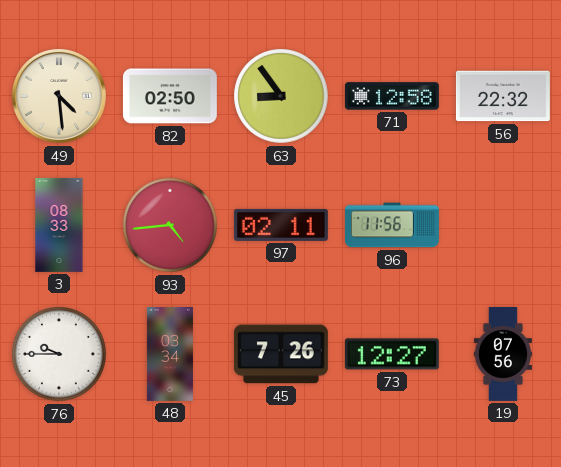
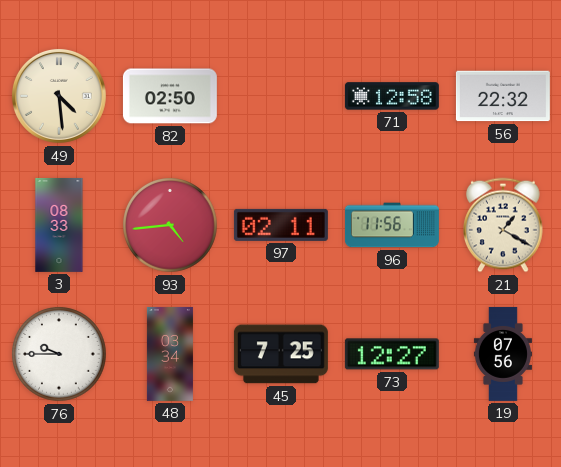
63: 8:54 -> none
21: none -> 1:20
45: 7:26 -> 7:25
